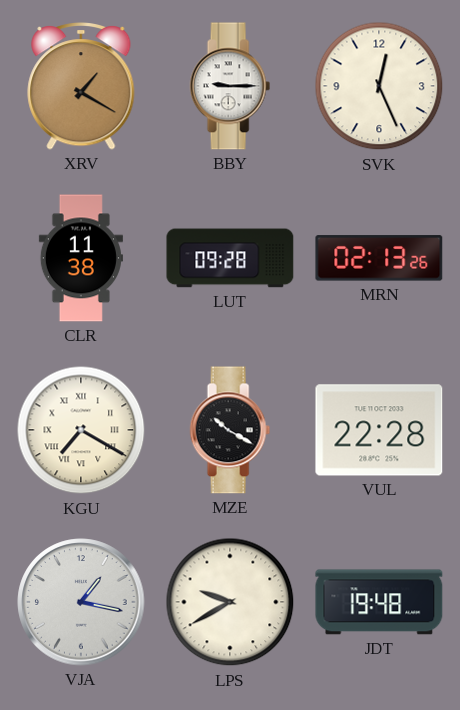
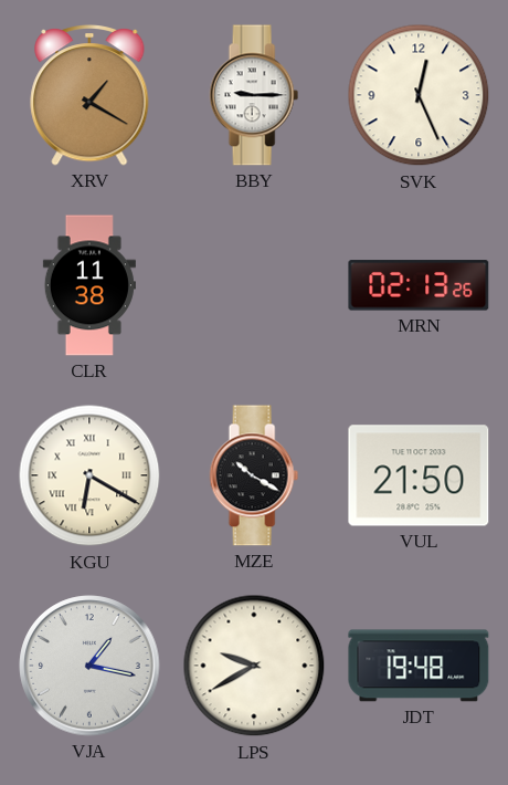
LUT: 09:28 -> none
KGU: 7:20 -> 6:20
VUL: 22:28 -> 21:50
